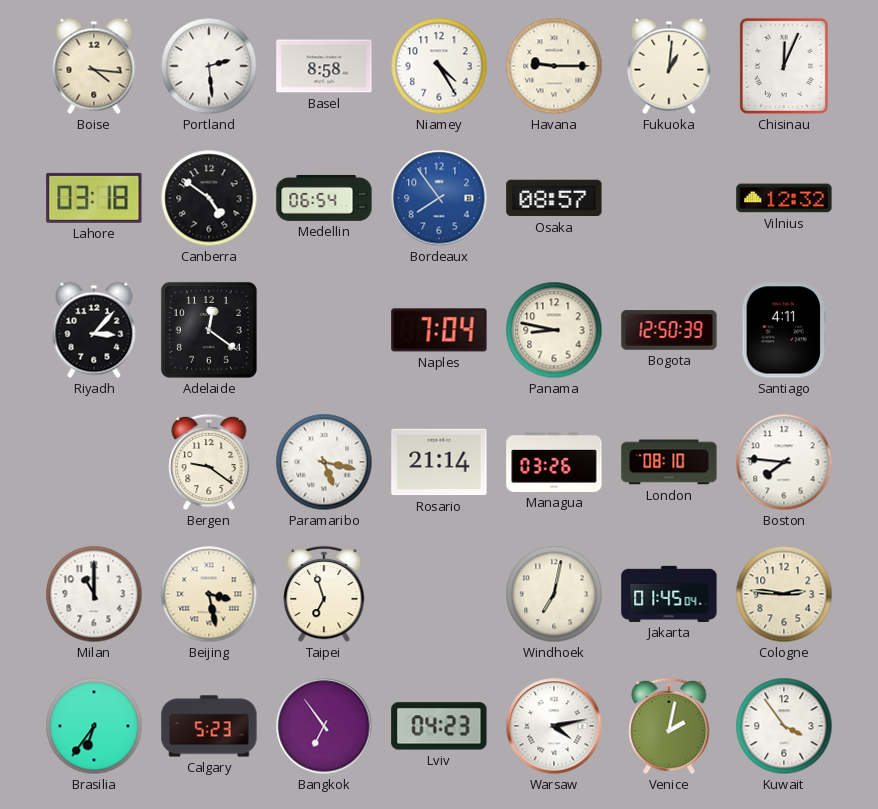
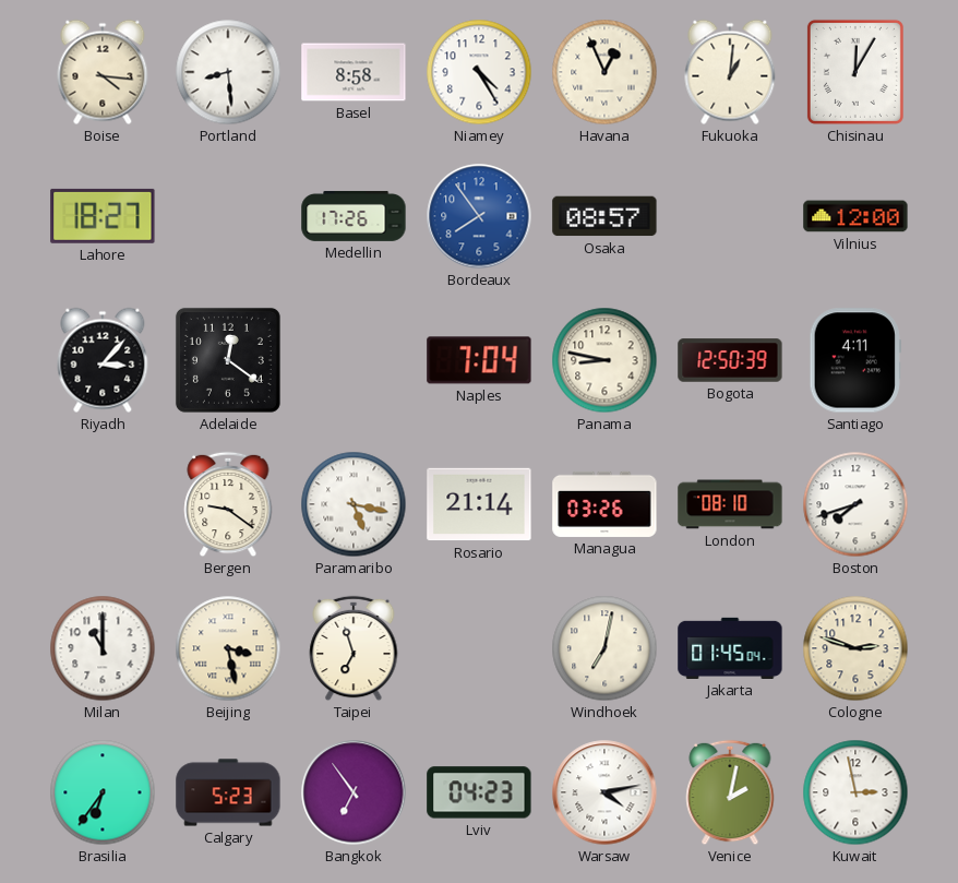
Portland: 2:29 -> 8:29
Havana: 9:15 -> 12:56
Chisinau: 12:04 -> 12:05
Lahore: 03:18 -> 18:27
Canberra: 4:51 -> none
Medellin: 06:54 -> 17:26
Vilnius: 12:32 -> 12:00
Boston: 7:46 -> 7:42
Cologne: 2:46 -> 2:48
Kuwait: 3:54 -> 2:58
